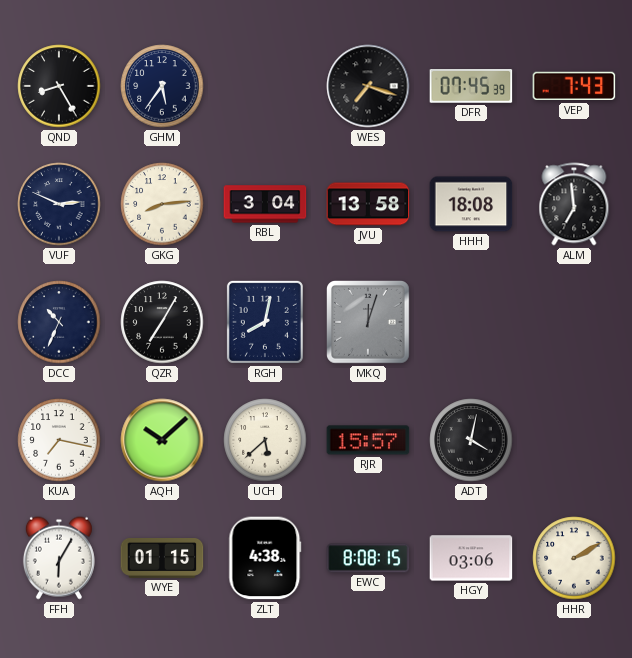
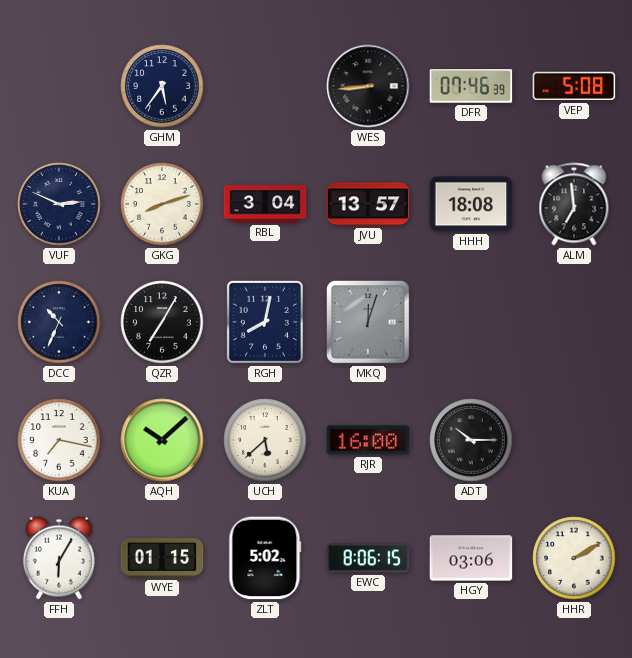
QND: 8:25 -> none
WES: 7:18 -> 8:44
DFR: 07:45 -> 07:46
VEP: 7:43 -> 5:08
GKG: 8:14 -> 8:12
JVU: 13:58 -> 13:57
RJR: 15:57 -> 16:00
ADT: 4:02 -> 10:15
ZLT: 4:38 -> 5:02
EWC: 8:08 -> 8:06
